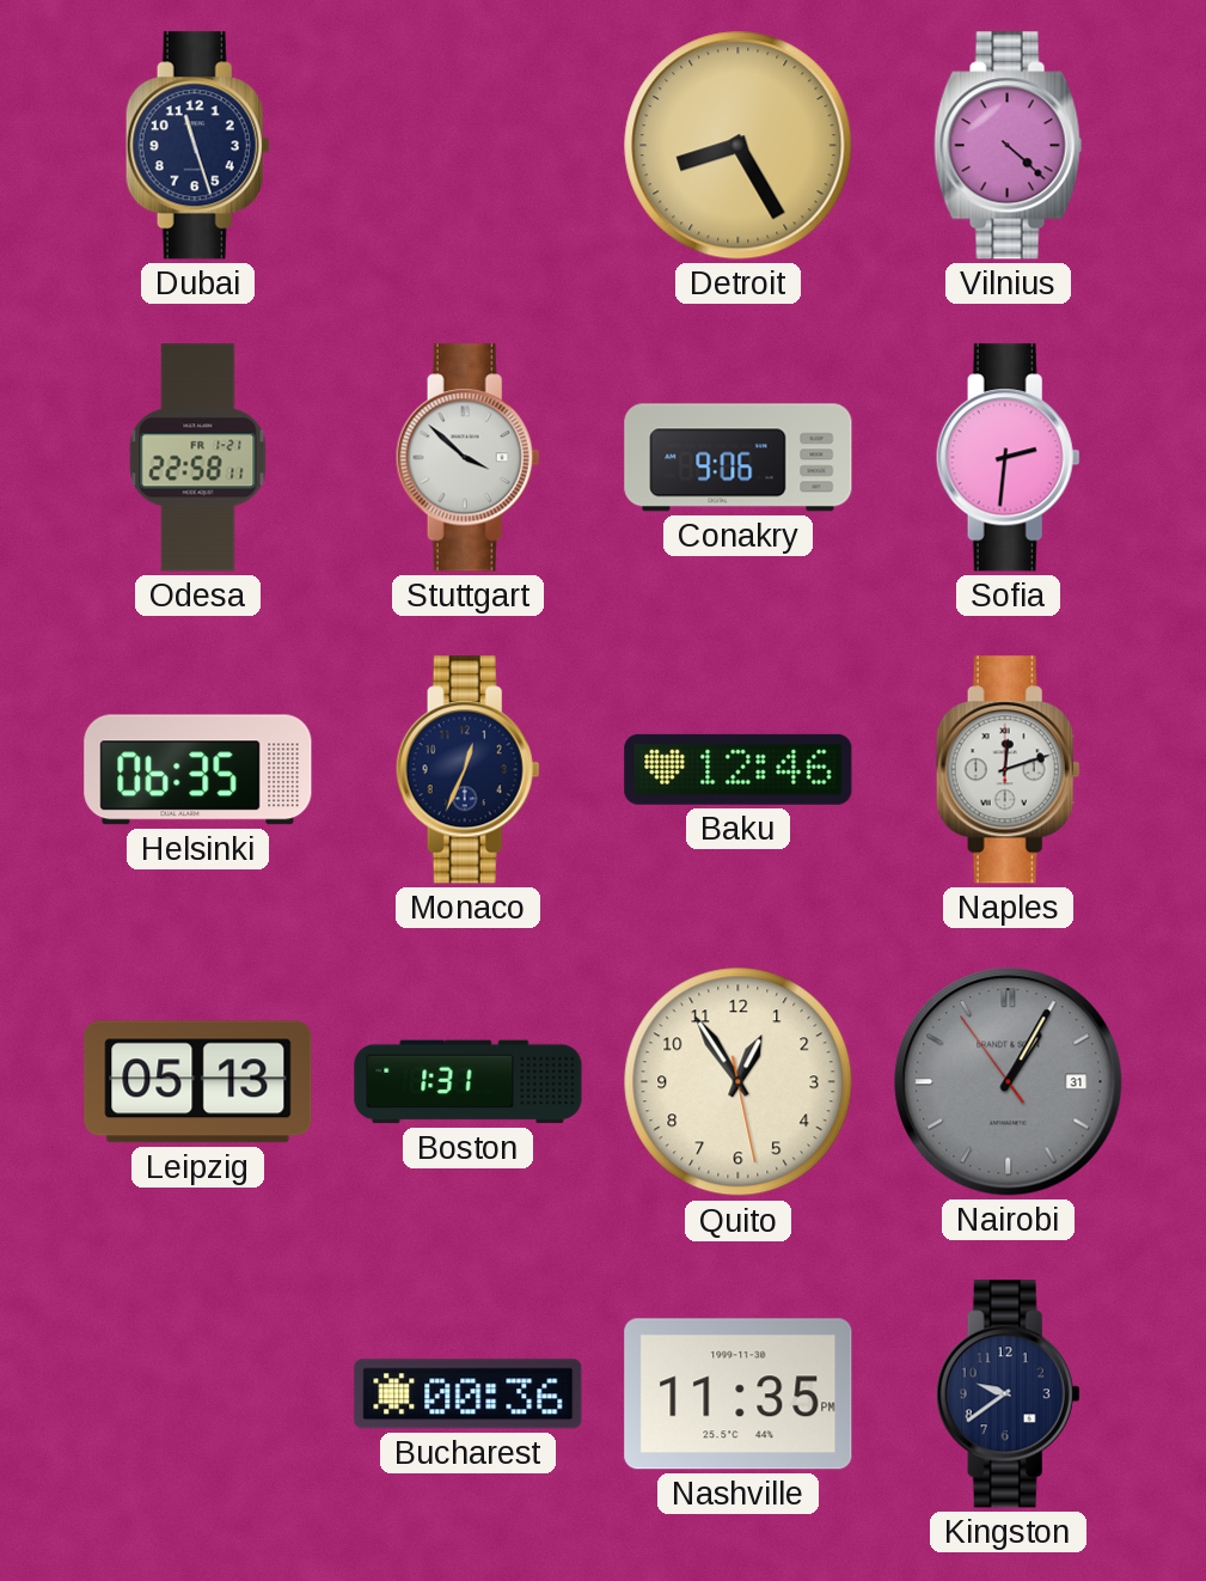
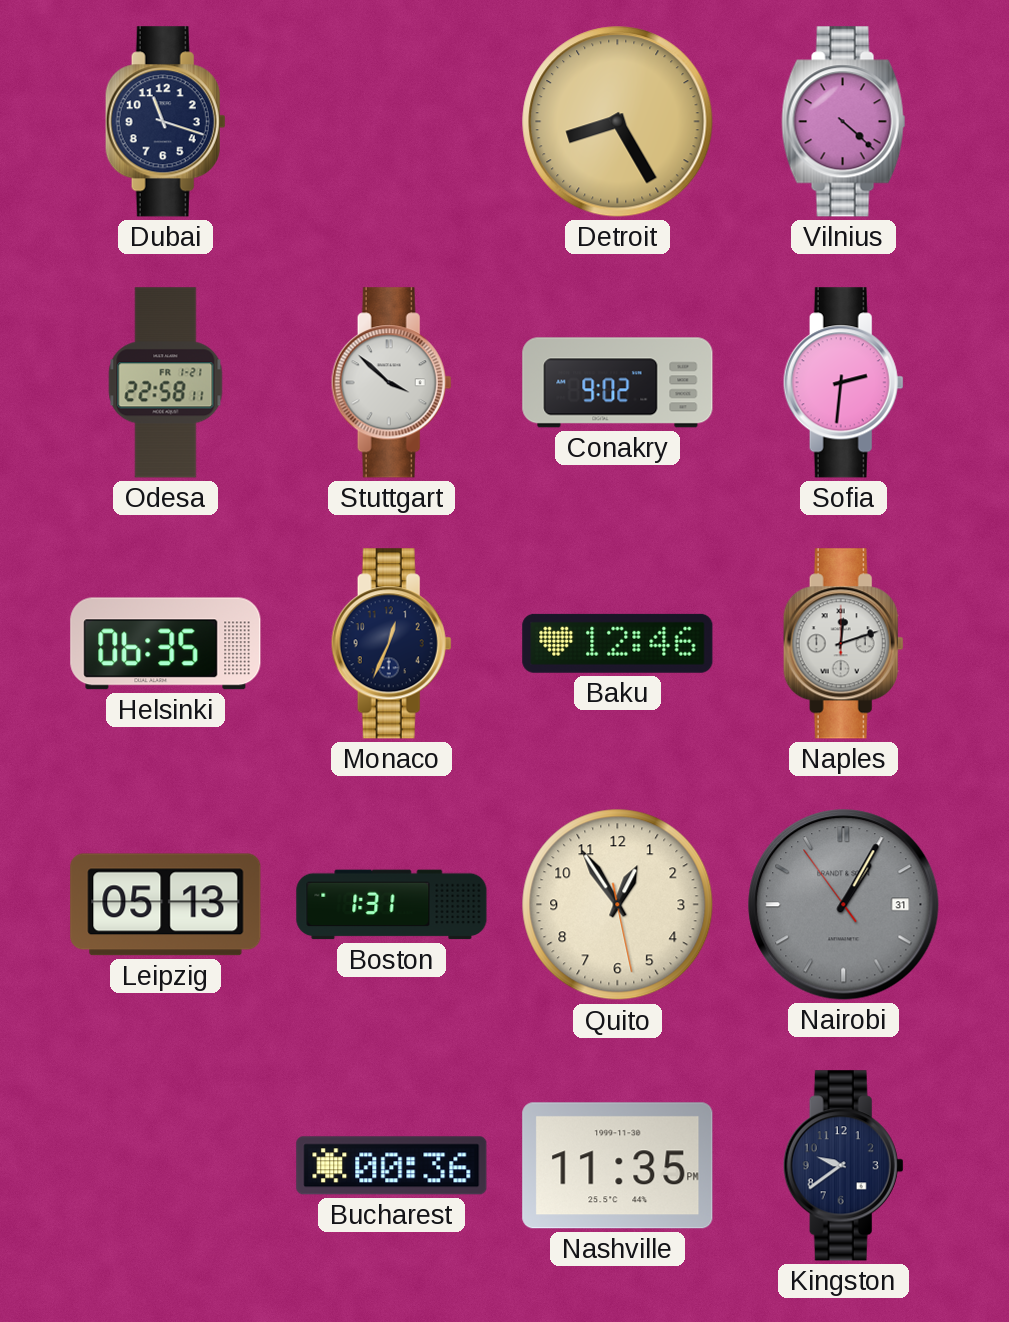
Dubai: 11:27 -> 11:18
Conakry: 9:06 -> 9:02
